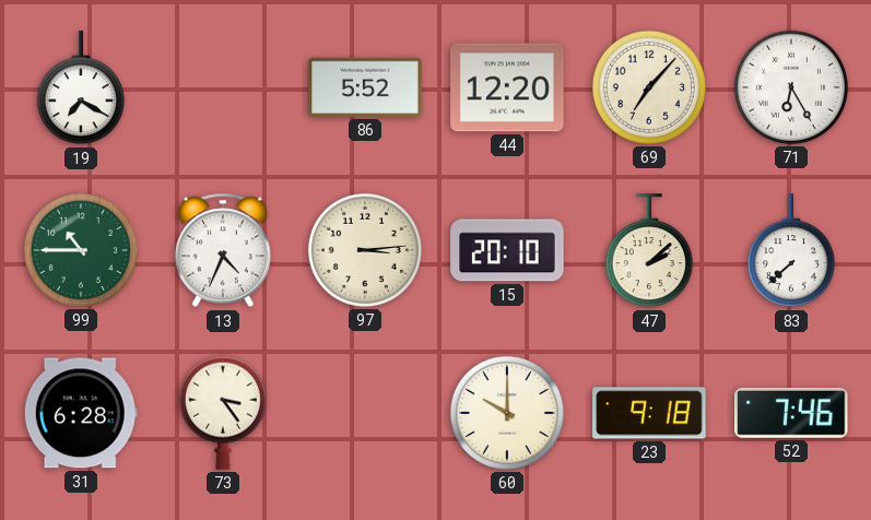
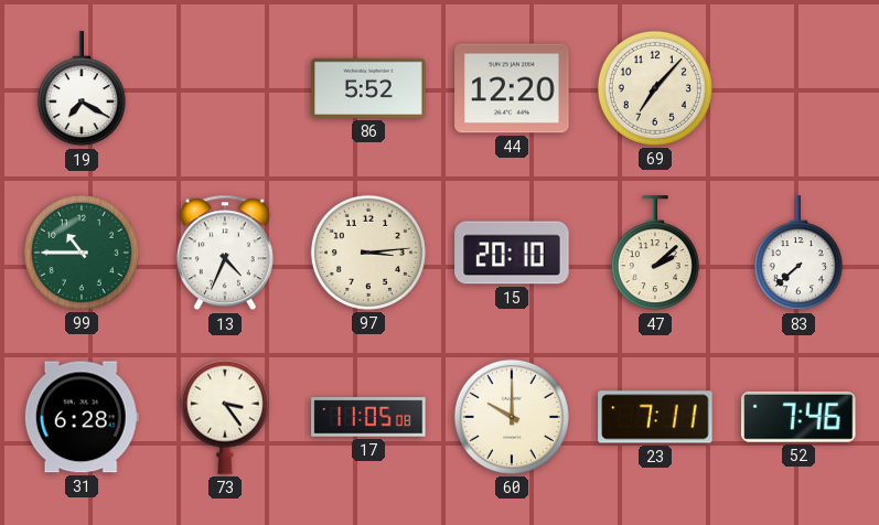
71: 6:25 -> none
17: none -> 11:05
23: 9:18 -> 7:11
